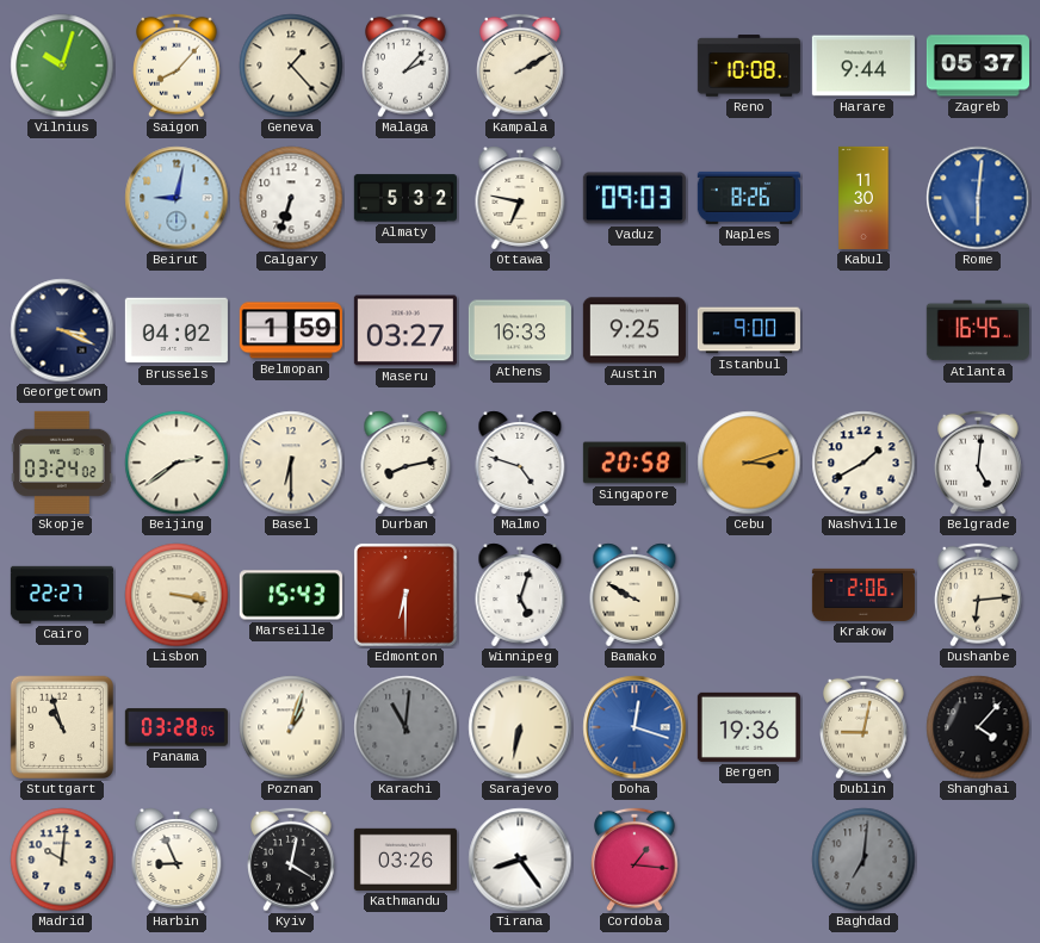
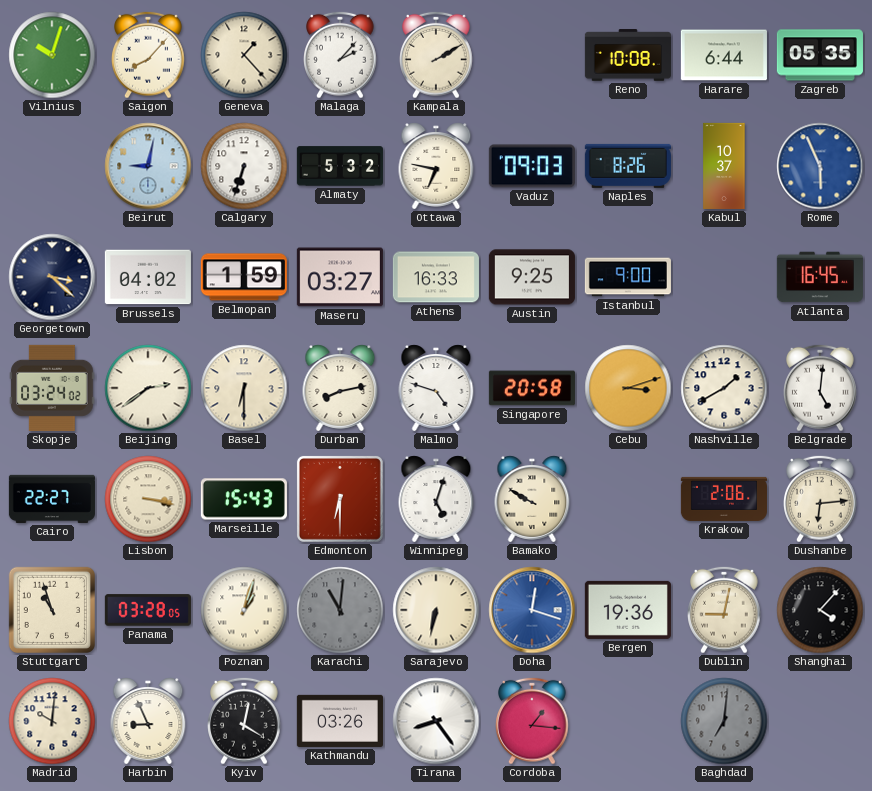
Harare: 9:44 -> 6:44
Zagreb: 05:37 -> 05:35
Kabul: 11:30 -> 10:37
Rome: 6:01 -> 5:56
Georgetown: 3:19 -> 3:22
